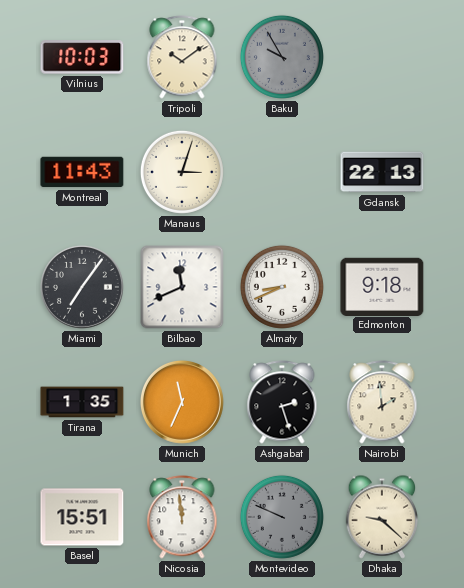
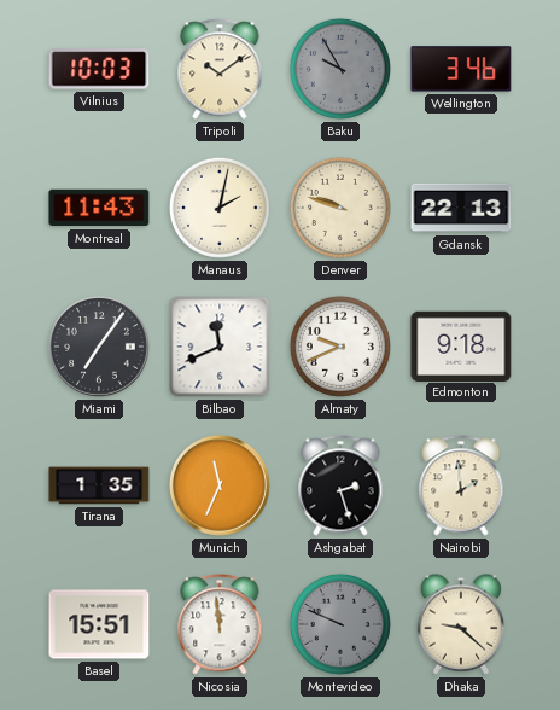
Wellington: none -> 3:46
Manaus: 3:03 -> 2:02
Denver: none -> 9:48
Almaty: 8:41 -> 9:41
